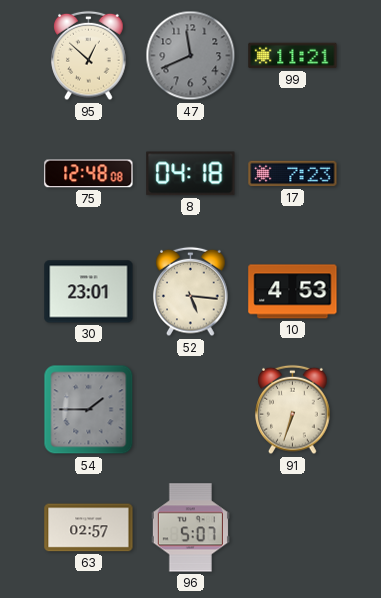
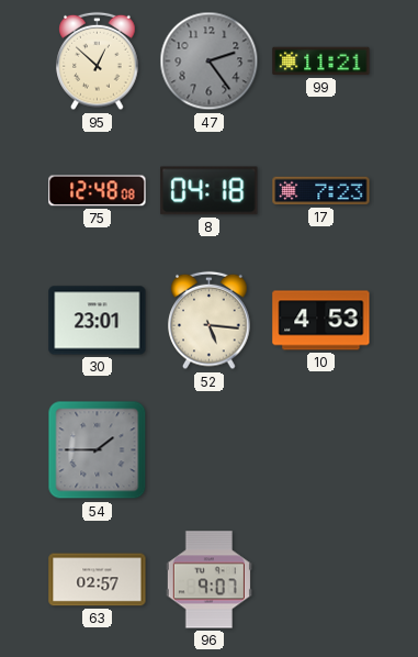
47: 11:41 -> 2:24
91: 6:33 -> none
96: 5:07 -> 9:07
